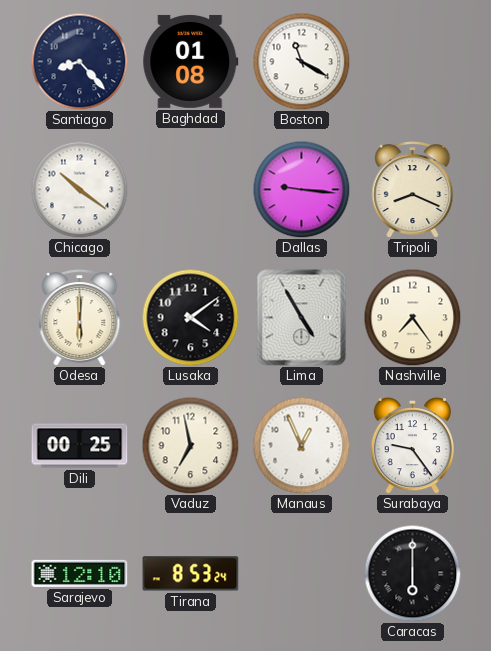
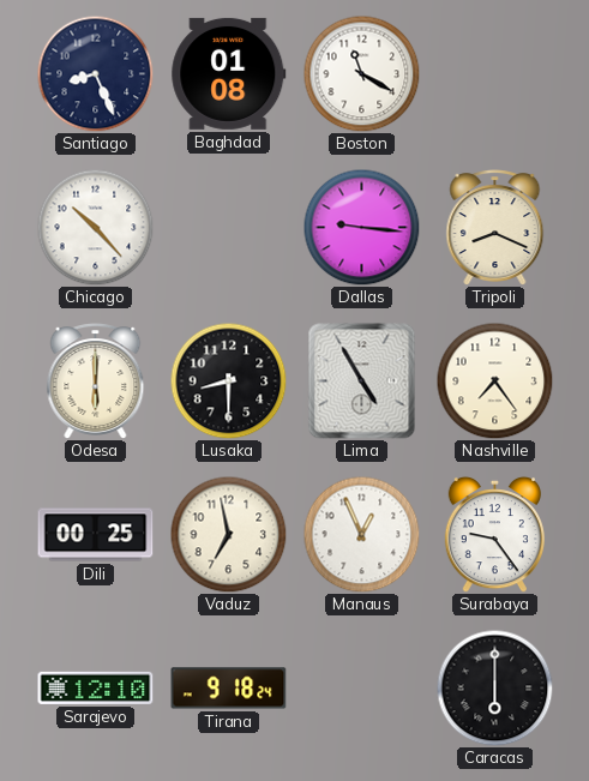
Santiago: 8:23 -> 8:26
Chicago: 10:21 -> 10:23
Lusaka: 4:09 -> 8:30
Tirana: 8:53 -> 9:18
